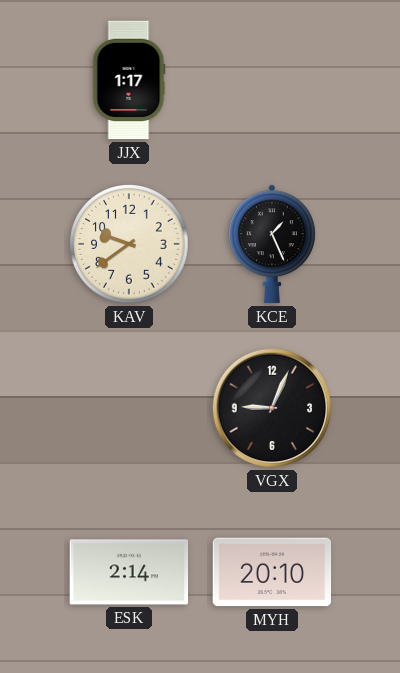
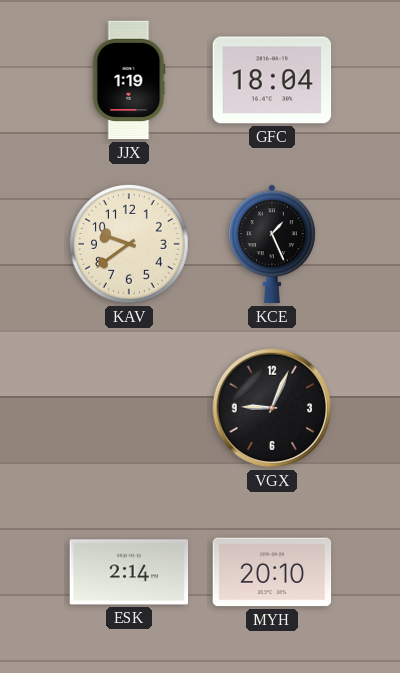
JJX: 1:17 -> 1:19
GFC: none -> 18:04
